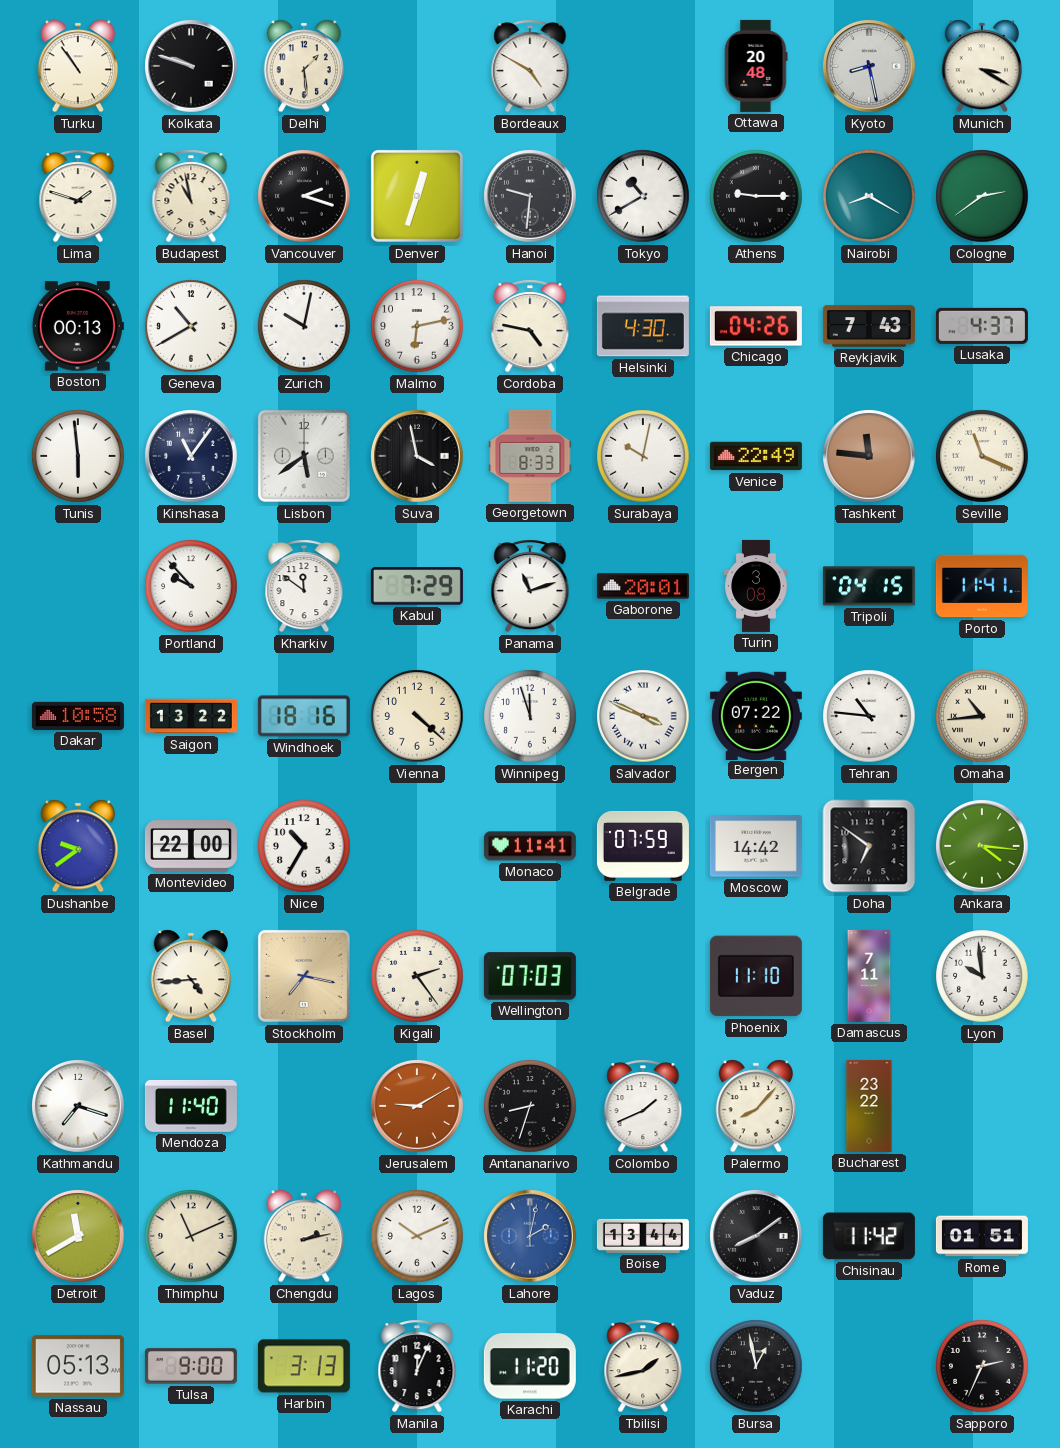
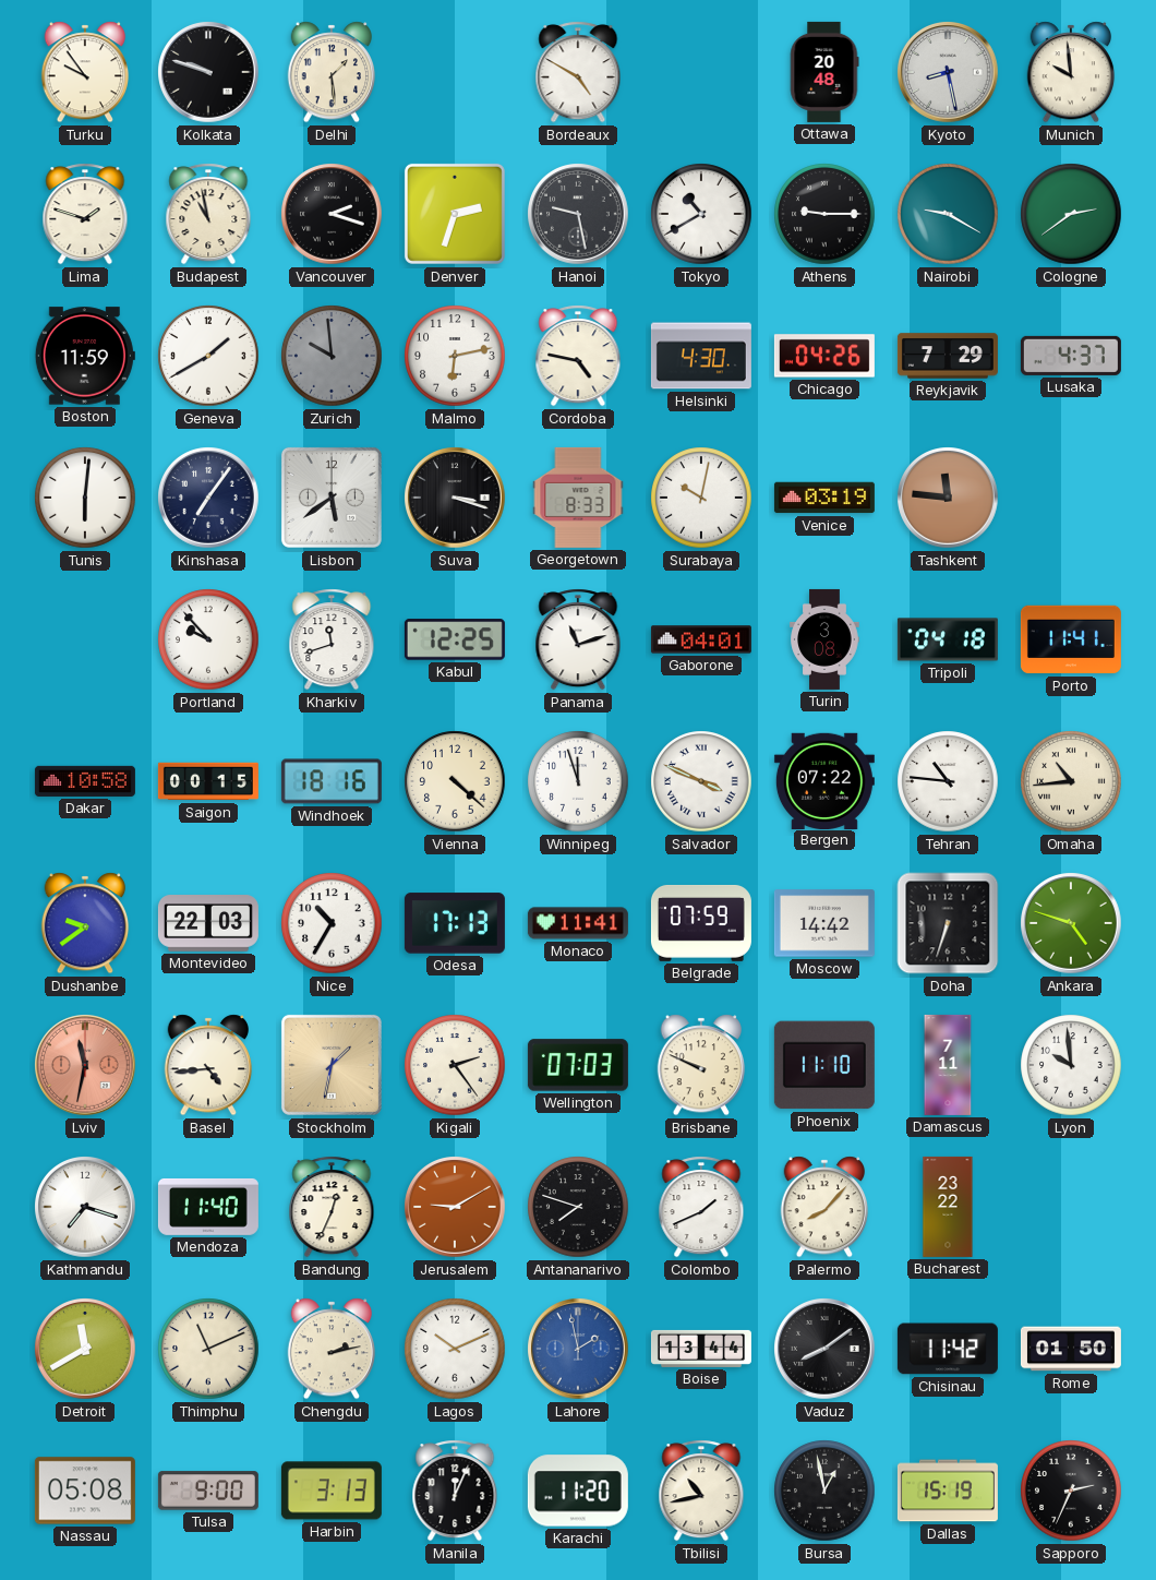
Turku: 10:54 -> 9:54
Munich: 3:20 -> 9:59
Denver: 12:33 -> 2:33
Hanoi: 9:31 -> 9:28
Nairobi: 8:20 -> 9:20
Boston: 00:13 -> 11:59
Geneva: 10:40 -> 1:40
Zurich: 10:02 -> 9:59
Zurich dial: white -> grey
Reykjavik: 7:43 -> 7:29
Tunis: 5:59 -> 6:01
Kinshasa: 11:06 -> 7:06
Suva: 3:58 -> 3:18
Venice: 22:49 -> 03:19
Seville: 11:19 -> none
Kharkiv: 11:51 -> 11:42
Kabul: 7:29 -> 12:25
Gaborone: 20:01 -> 04:01
Tripoli: 04:15 -> 04:18
Saigon: 13:22 -> 00:15
Montevideo: 22:00 -> 22:03
Odesa: none -> 17:13
Doha: 6:51 -> 6:33
Ankara: 4:16 -> 4:48
Lviv: none -> 11:32
Stockholm: 7:17 -> 1:32
Brisbane: none -> 9:49
Bandung: none -> 12:34
Antananarivo: 8:33 -> 7:48
Lahore: 2:02 -> 1:58
Rome: 01:51 -> 01:50
Nassau: 05:13 -> 05:08
Tbilisi: 1:43 -> 10:43
Dallas: none -> 15:19
